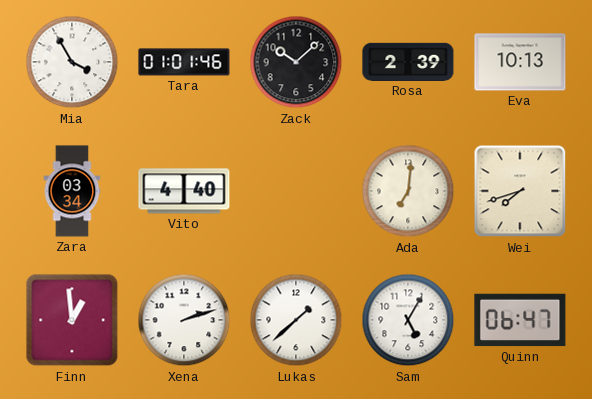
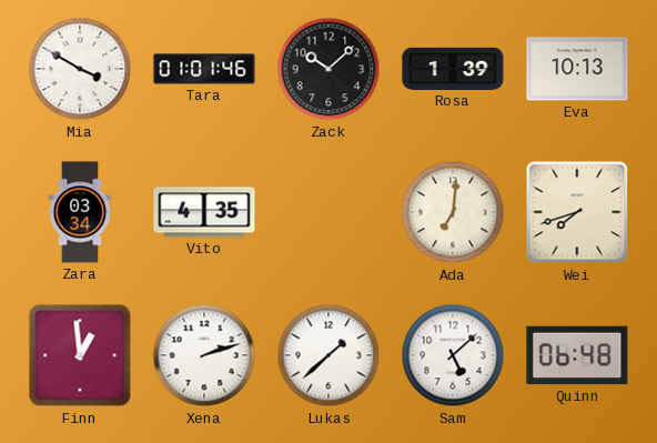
Mia: 3:55 -> 3:50
Rosa: 2:39 -> 1:39
Vito: 4:40 -> 4:35
Sam: 5:05 -> 5:08
Quinn: 06:47 -> 06:48
